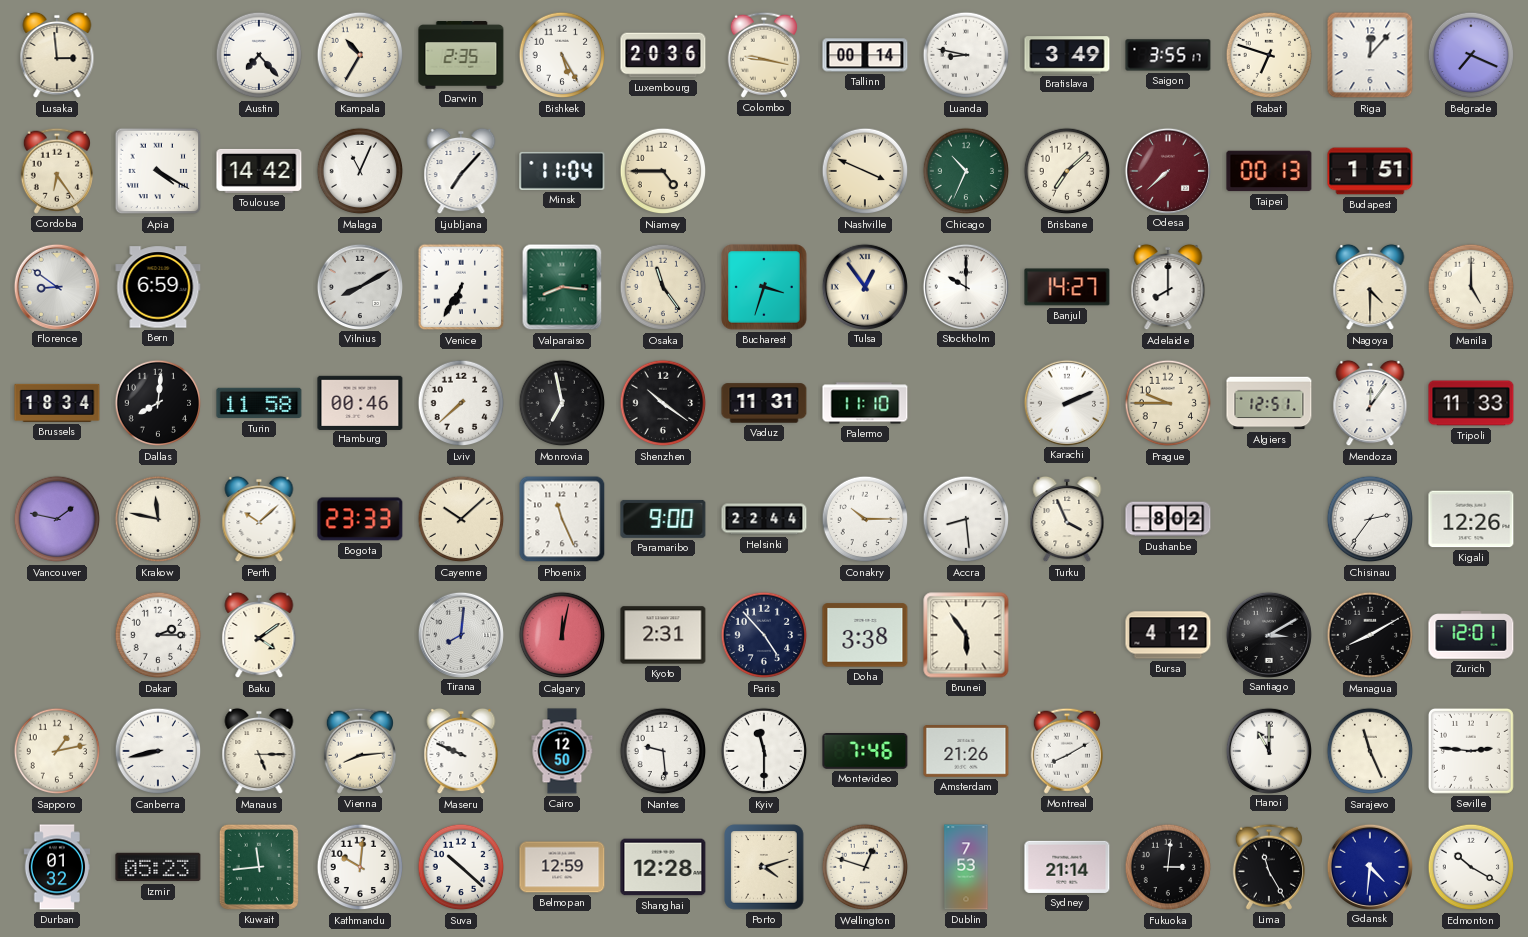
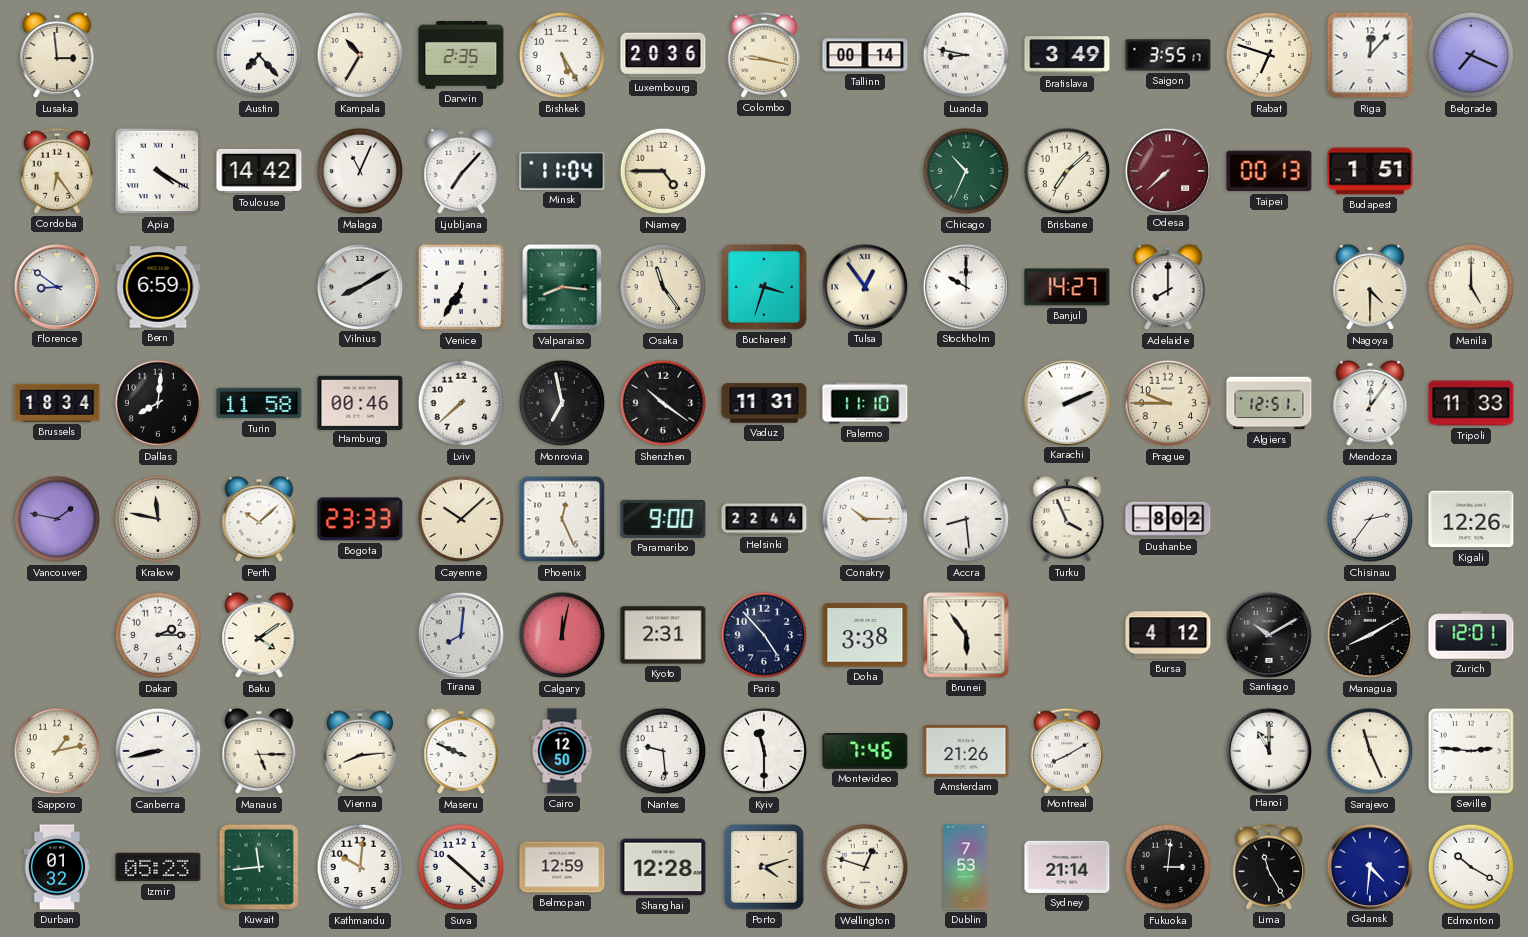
Nashville: 3:49 -> none
Phoenix: 11:26 -> 12:26
Santiago: 3:10 -> 10:10
